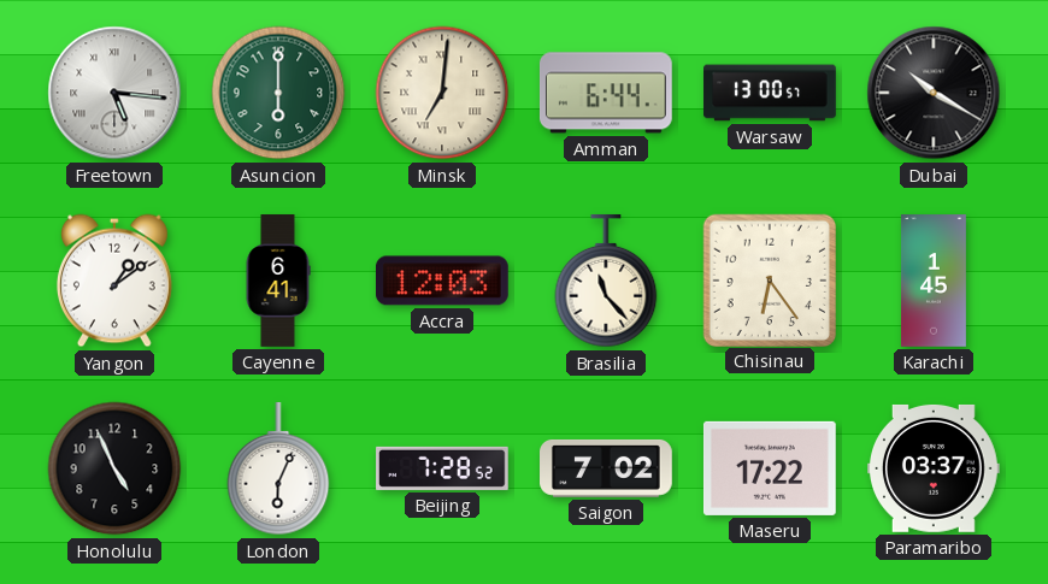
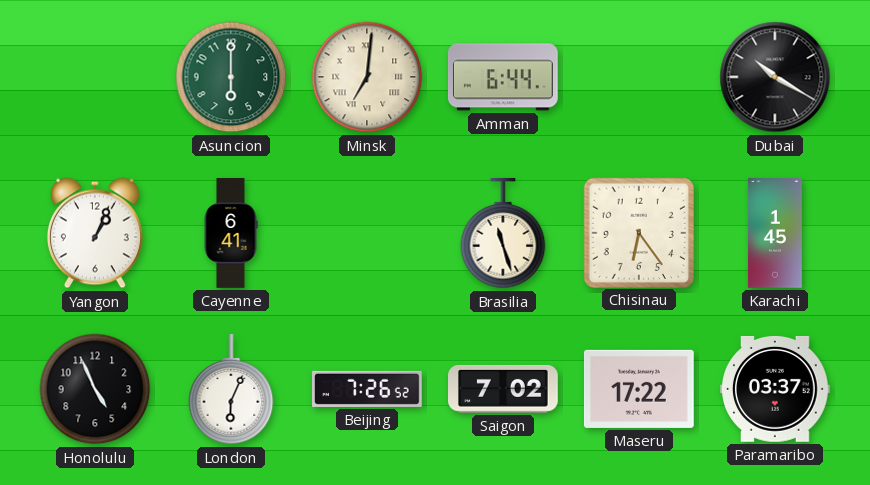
Freetown: 5:16 -> none
Warsaw: 13:00 -> none
Yangon: 1:09 -> 1:04
Accra: 12:03 -> none
Brasilia: 11:23 -> 11:27
Beijing: 7:28 -> 7:26
